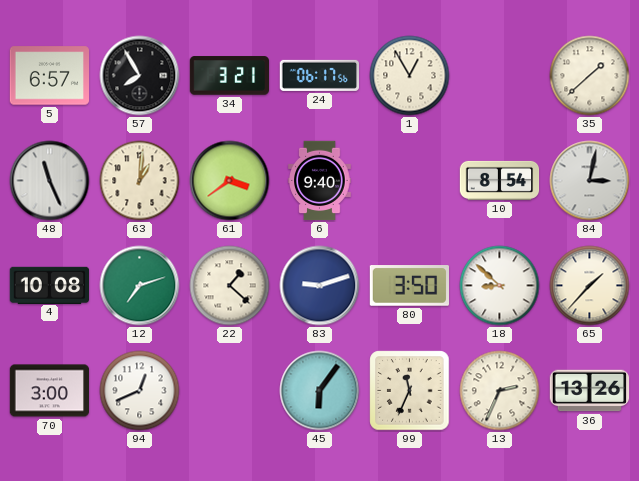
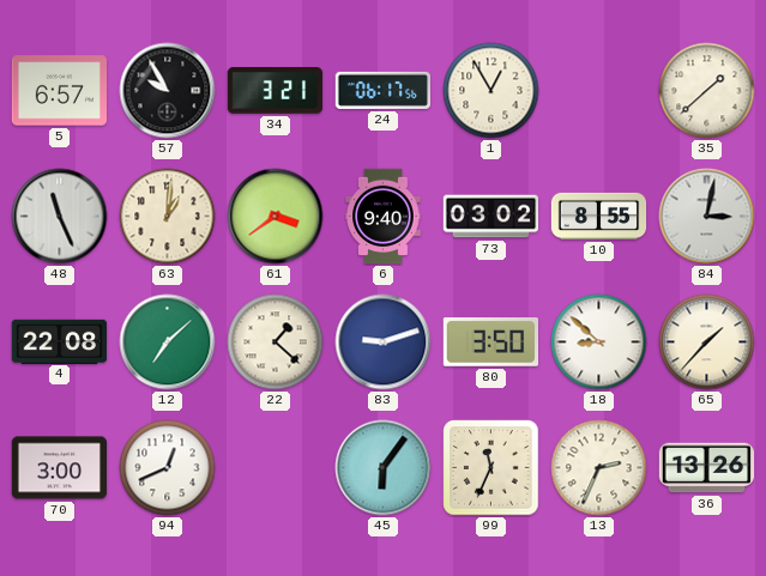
57: 7:55 -> 9:55
73: none -> 03:02
10: 8:54 -> 8:55
4: 10:08 -> 22:08
12: 7:12 -> 7:08
